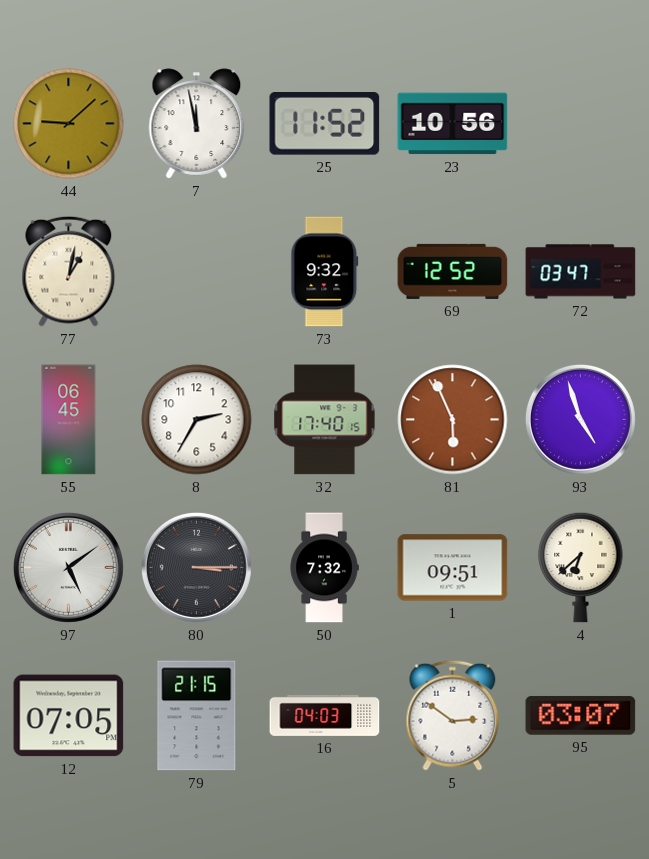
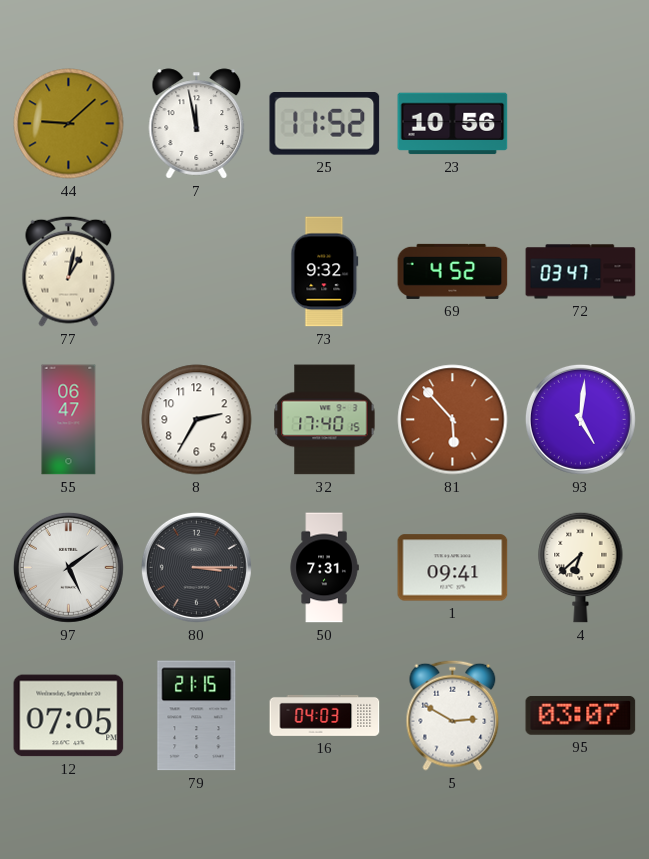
69: 12:52 -> 4:52
55: 06:45 -> 06:47
81: 5:56 -> 5:53
93: 4:57 -> 5:01
50: 7:32 -> 7:31
1: 09:51 -> 09:41
5: 2:51 -> 2:50
